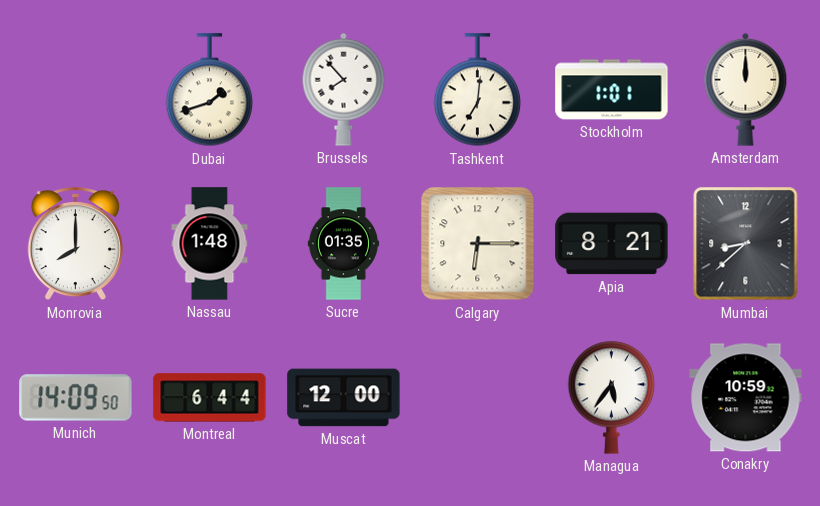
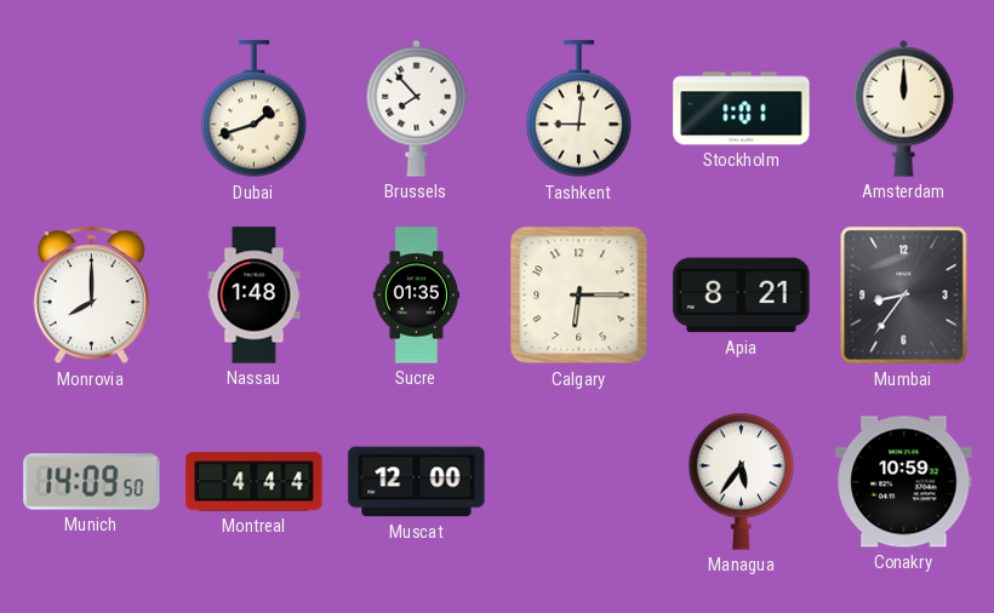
Tashkent: 7:01 -> 9:01
Mumbai: 8:38 -> 8:36
Montreal: 6:44 -> 4:44
